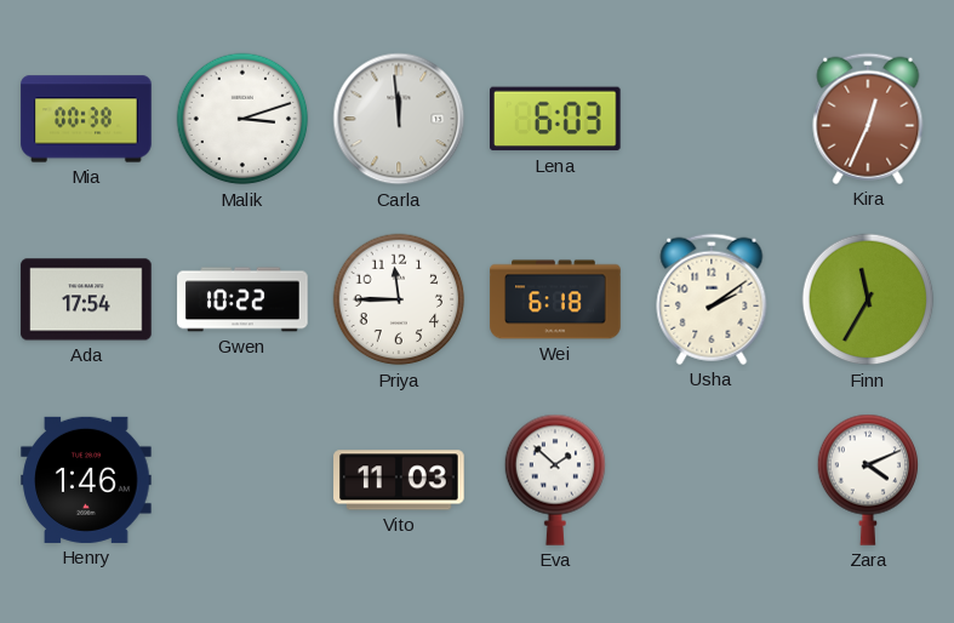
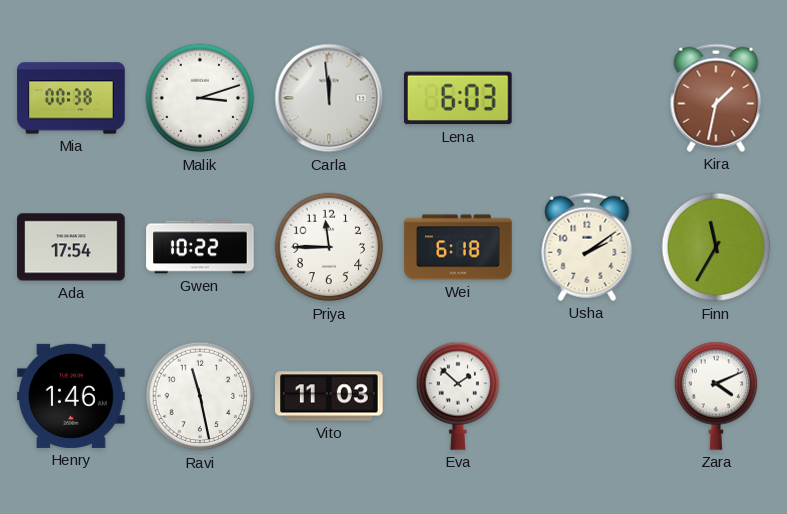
Kira: 12:34 -> 1:32
Ravi: none -> 11:28
